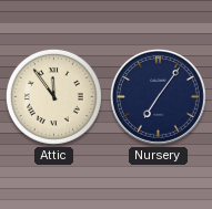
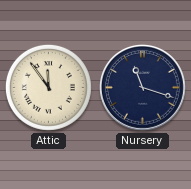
Nursery: 7:06 -> 11:18
